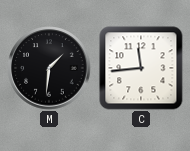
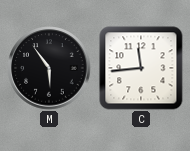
M: 1:31 -> 5:54
